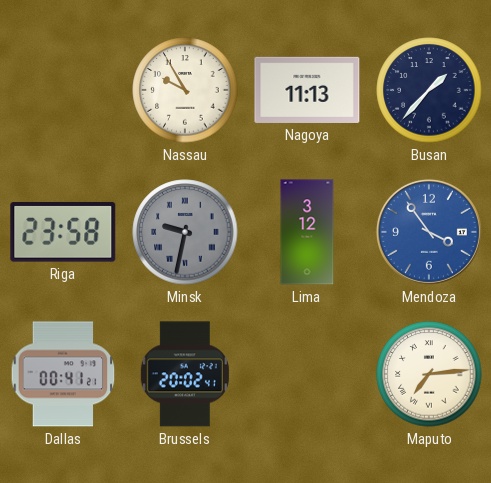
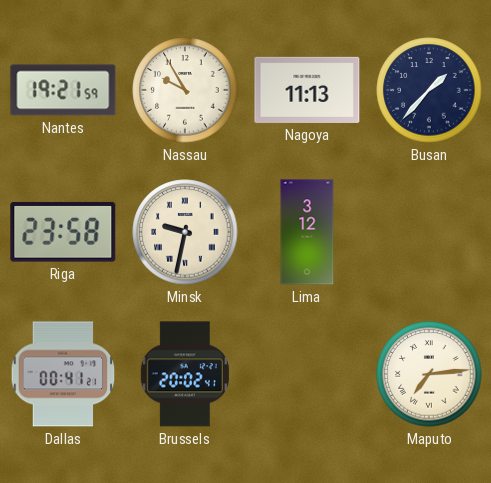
Nantes: none -> 19:21
Minsk dial: grey -> cream
Mendoza: 3:54 -> none
